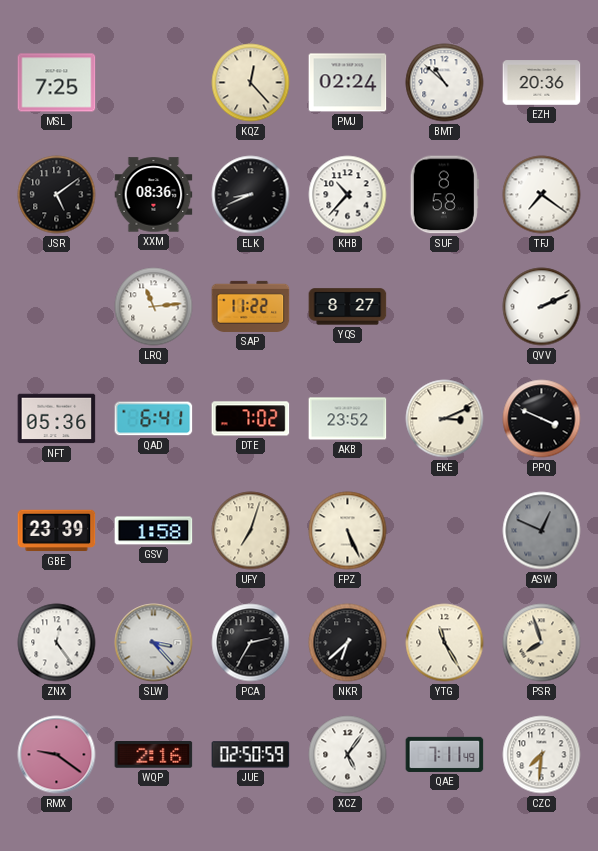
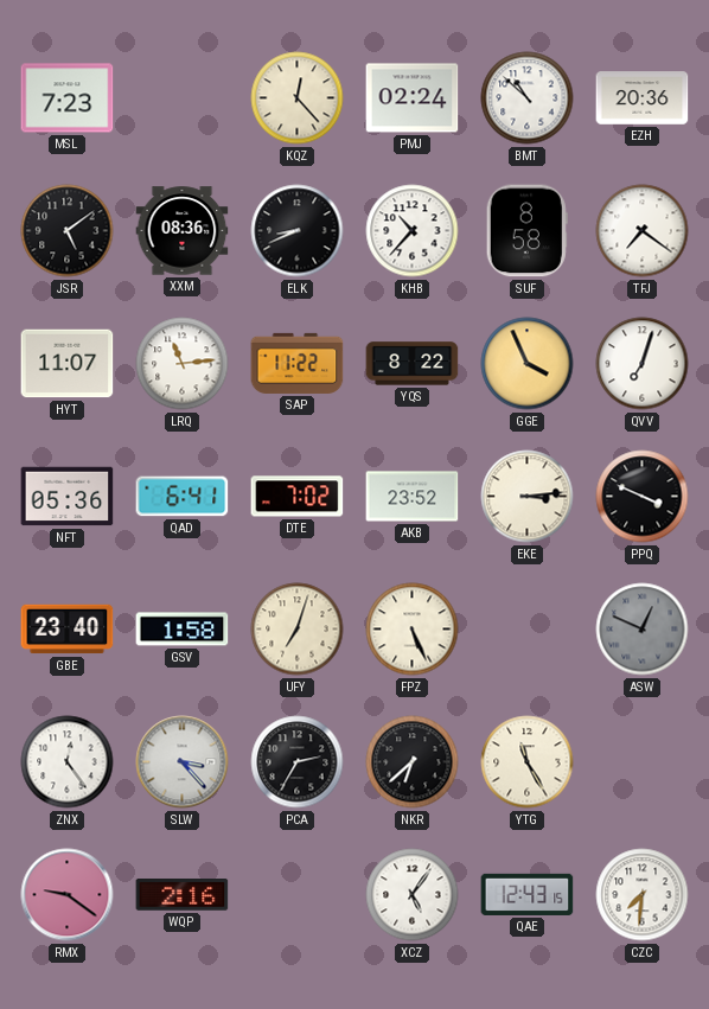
MSL: 7:25 -> 7:23
HYT: none -> 11:07
YQS: 8:27 -> 8:22
GGE: none -> 3:56
QVV: 2:11 -> 7:03
EKE: 3:11 -> 3:14
GBE: 23:39 -> 23:40
PSR: 7:57 -> none
JUE: 02:50 -> none
QAE: 7:11 -> 12:43
